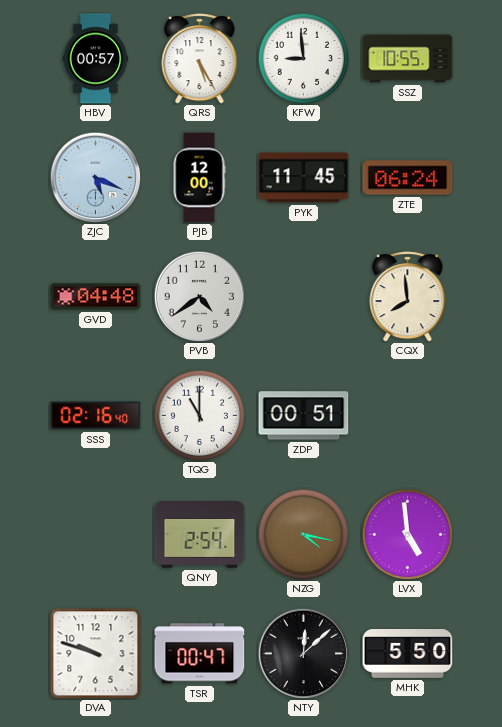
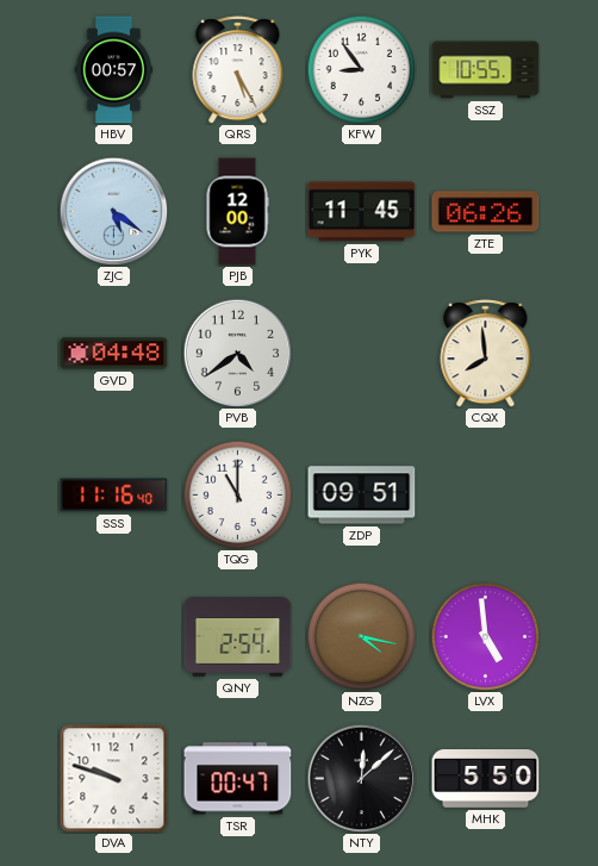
KFW: 8:59 -> 8:54
ZJC: 5:19 -> 5:21
ZTE: 06:24 -> 06:26
SSS: 02:16 -> 11:16
ZDP: 00:51 -> 09:51
